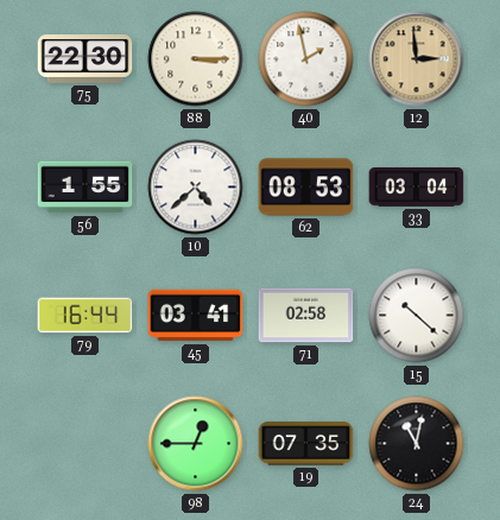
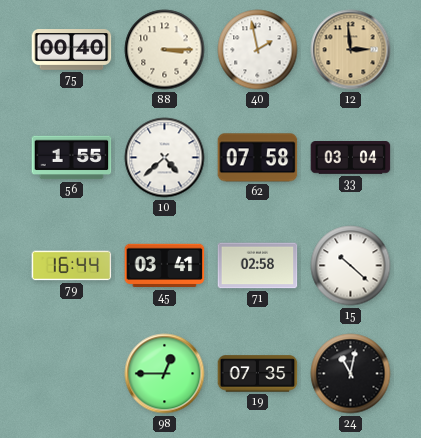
75: 22:30 -> 00:40
62: 08:53 -> 07:58
